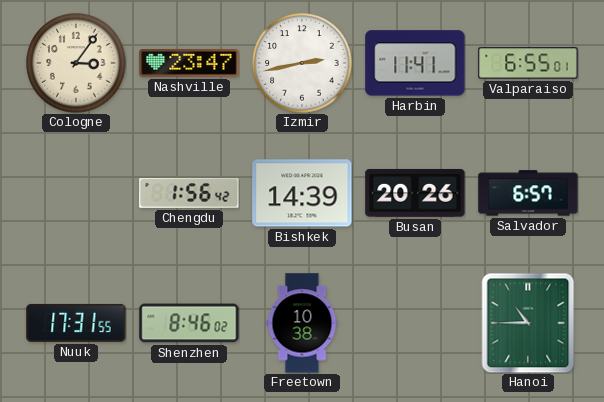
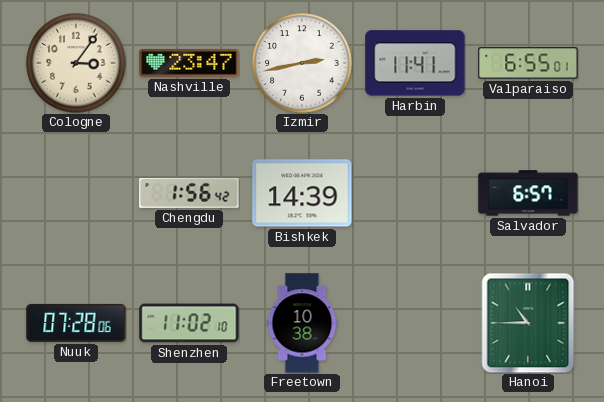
Busan: 20:26 -> none
Nuuk: 17:31 -> 07:28
Shenzhen: 8:46 -> 11:02
